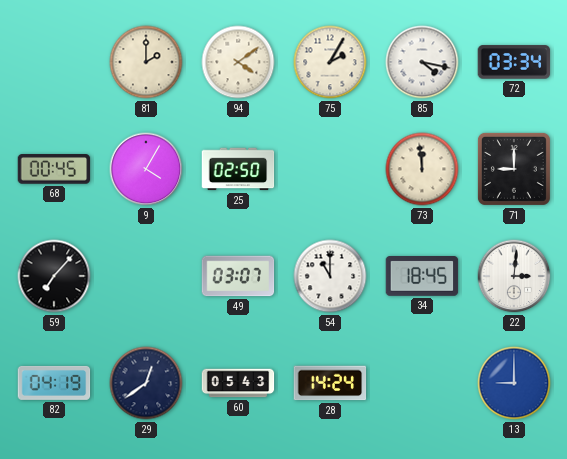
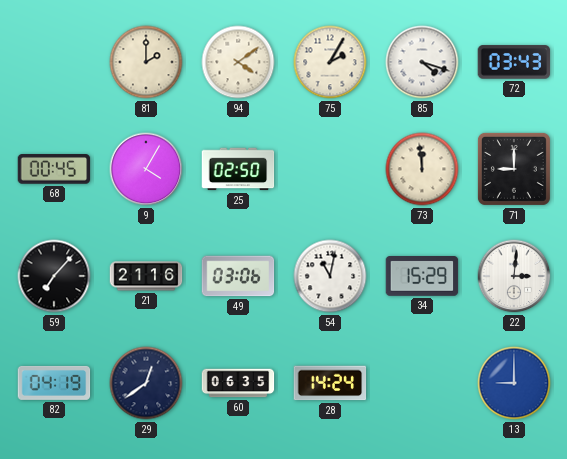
85: 4:17 -> 4:18
72: 03:34 -> 03:43
21: none -> 21:16
49: 03:07 -> 03:06
54: 11:00 -> 11:02
34: 18:45 -> 15:29
60: 05:43 -> 06:35
